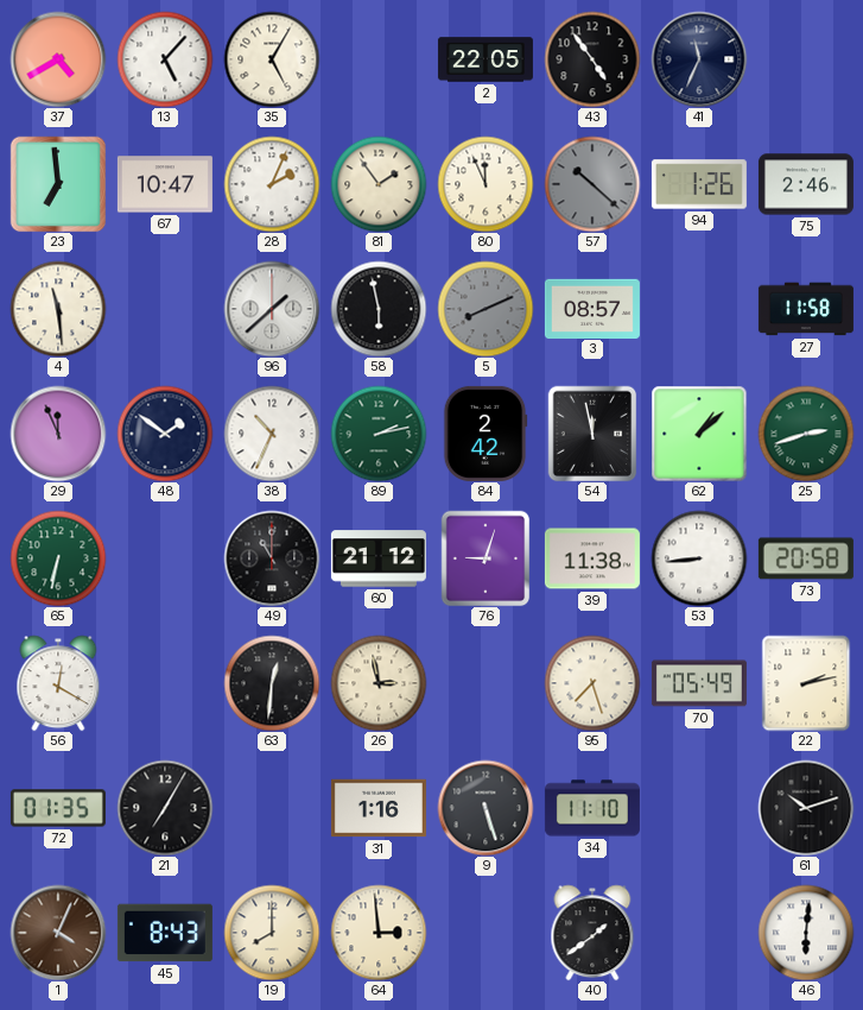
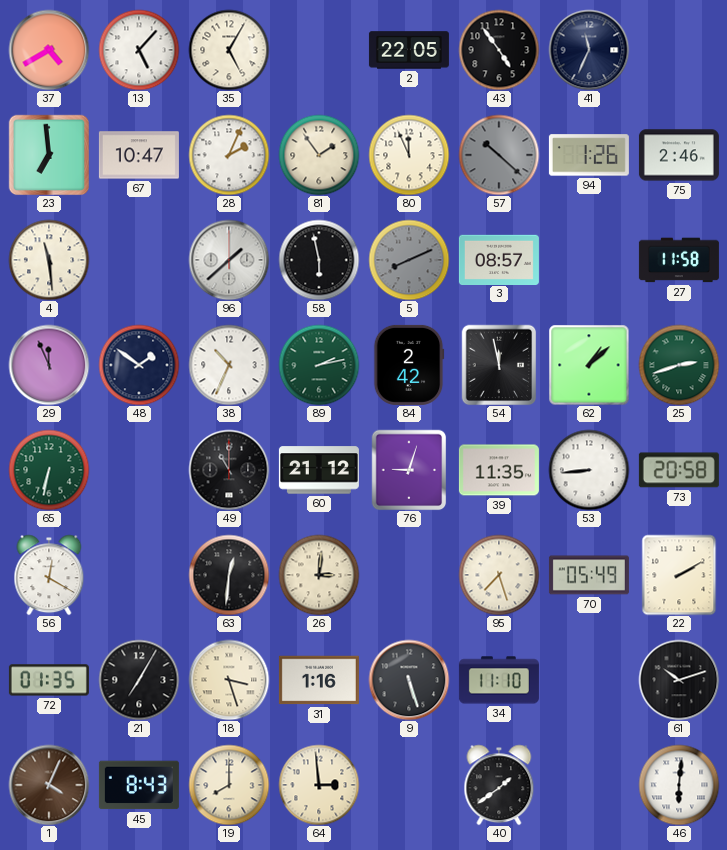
39: 11:38 -> 11:35
26: 2:58 -> 3:01
22: 2:13 -> 2:10
18: none -> 3:27
